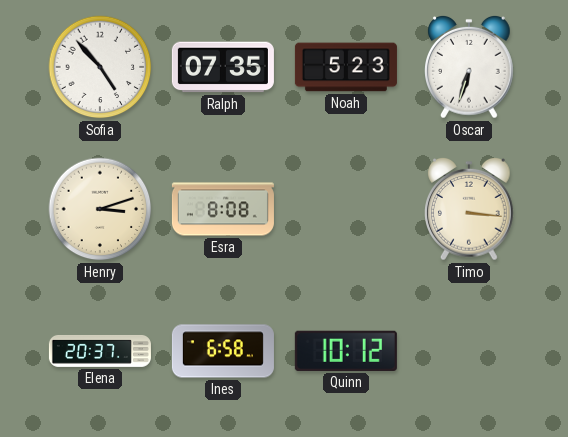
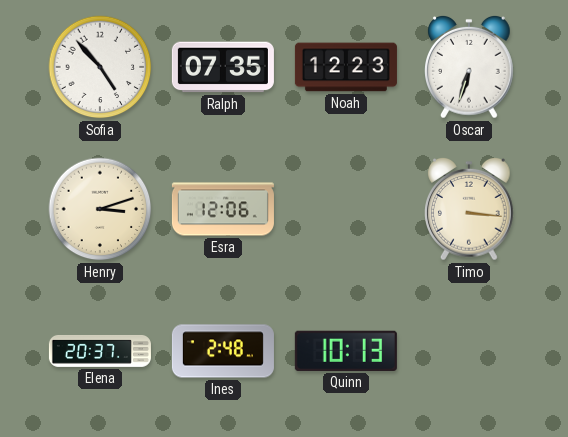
Noah: 5:23 -> 12:23
Esra: 8:08 -> 12:06
Ines: 6:58 -> 2:48
Quinn: 10:12 -> 10:13
